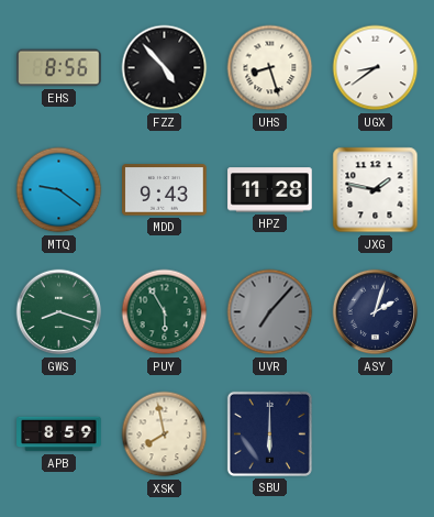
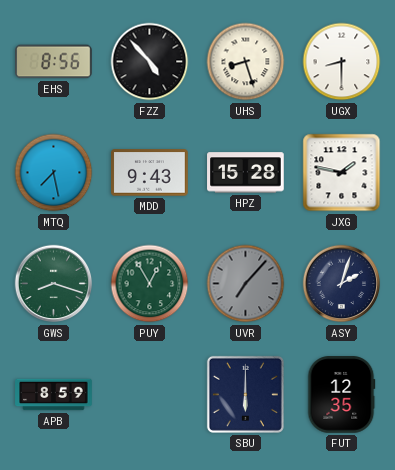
UGX: 8:39 -> 8:30
MTQ: 9:21 -> 7:28
HPZ: 11:28 -> 15:28
PUY: 5:55 -> 12:55
XSK: 7:58 -> none
FUT: none -> 12:35
